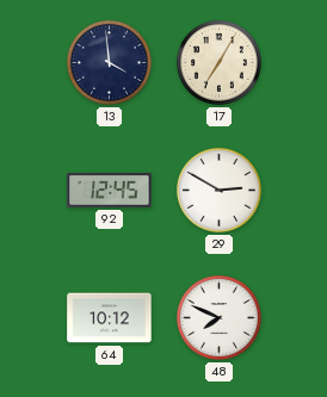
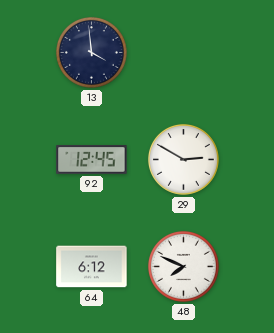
17: 7:05 -> none
64: 10:12 -> 6:12
